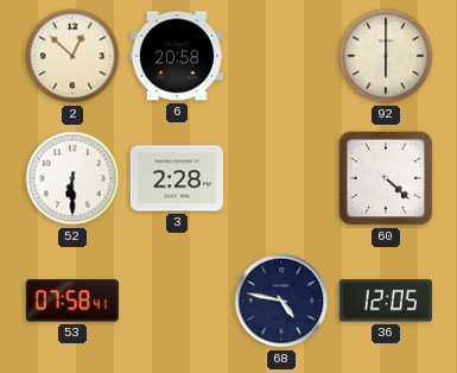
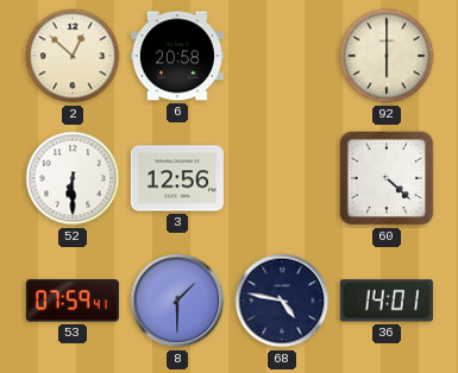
3: 2:28 -> 12:56
53: 07:58 -> 07:59
8: none -> 1:30
36: 12:05 -> 14:01
